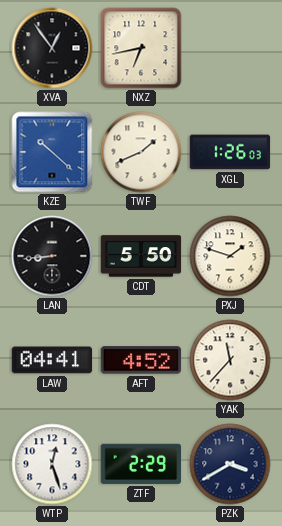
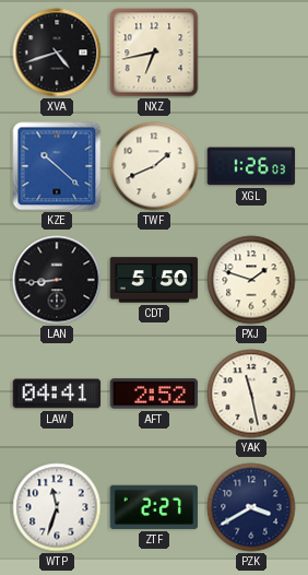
XVA: 12:54 -> 4:42
AFT: 4:52 -> 2:52
YAK: 11:37 -> 11:28
WTP: 12:27 -> 11:33
ZTF: 2:29 -> 2:27
